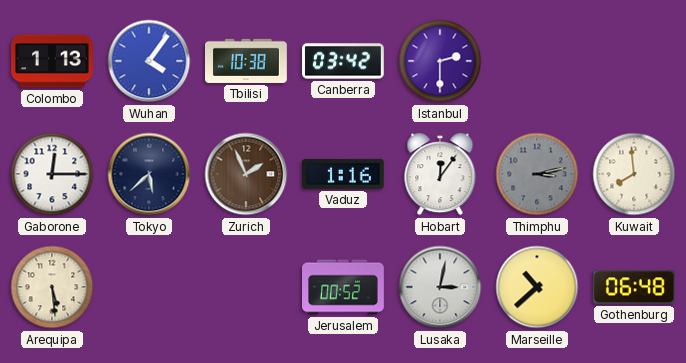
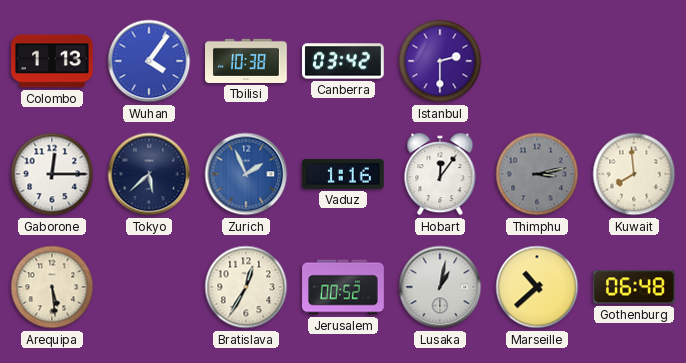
Zurich dial: brown -> blue
Bratislava: none -> 12:35
Lusaka: 3:02 -> 1:02
